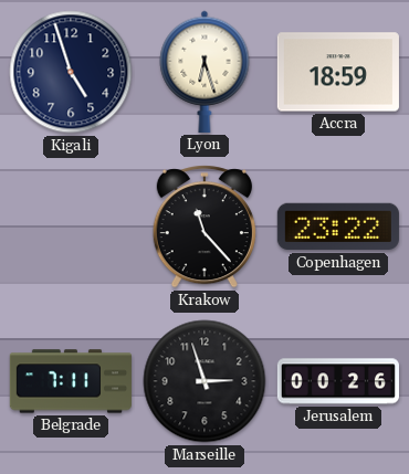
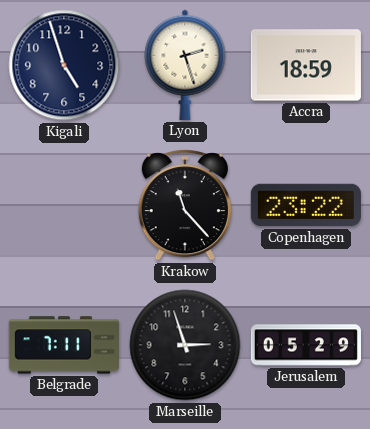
Lyon: 6:27 -> 2:27
Jerusalem: 00:26 -> 05:29
